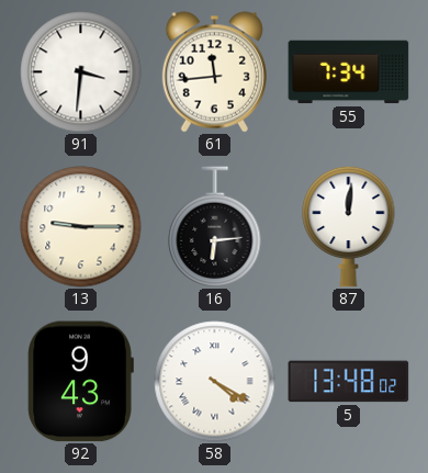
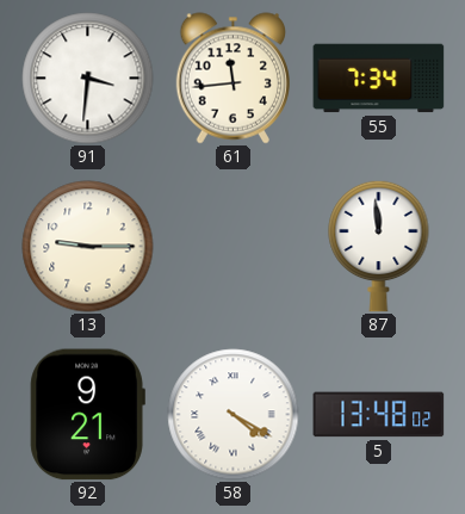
16: 6:14 -> none
87: 12:01 -> 11:59
92: 9:43 -> 9:21
